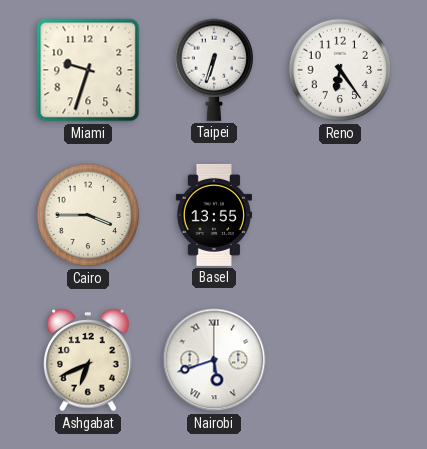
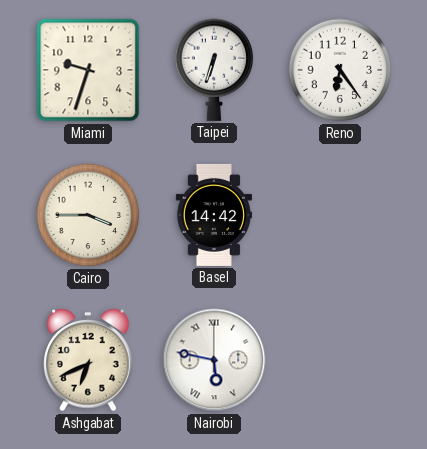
Basel: 13:55 -> 14:42
Nairobi: 5:42 -> 5:47
